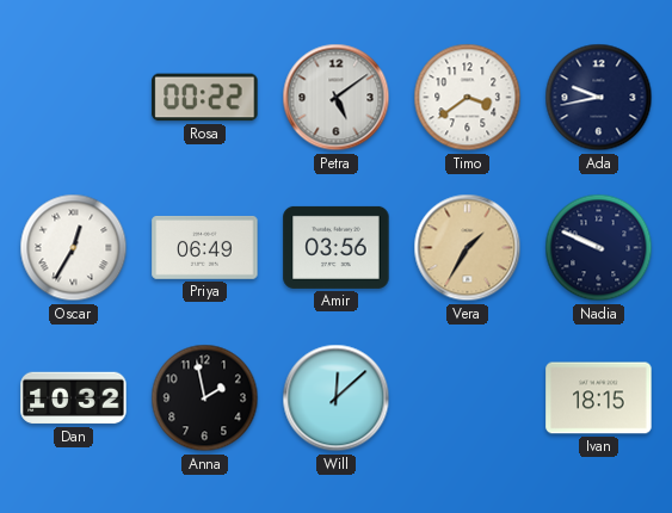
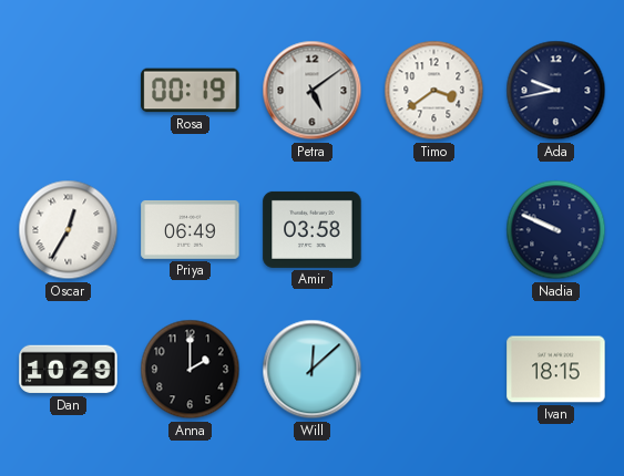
Rosa: 00:22 -> 00:19
Amir: 03:56 -> 03:58
Vera: 1:35 -> none
Dan: 10:32 -> 10:29
Anna: 1:58 -> 2:00
